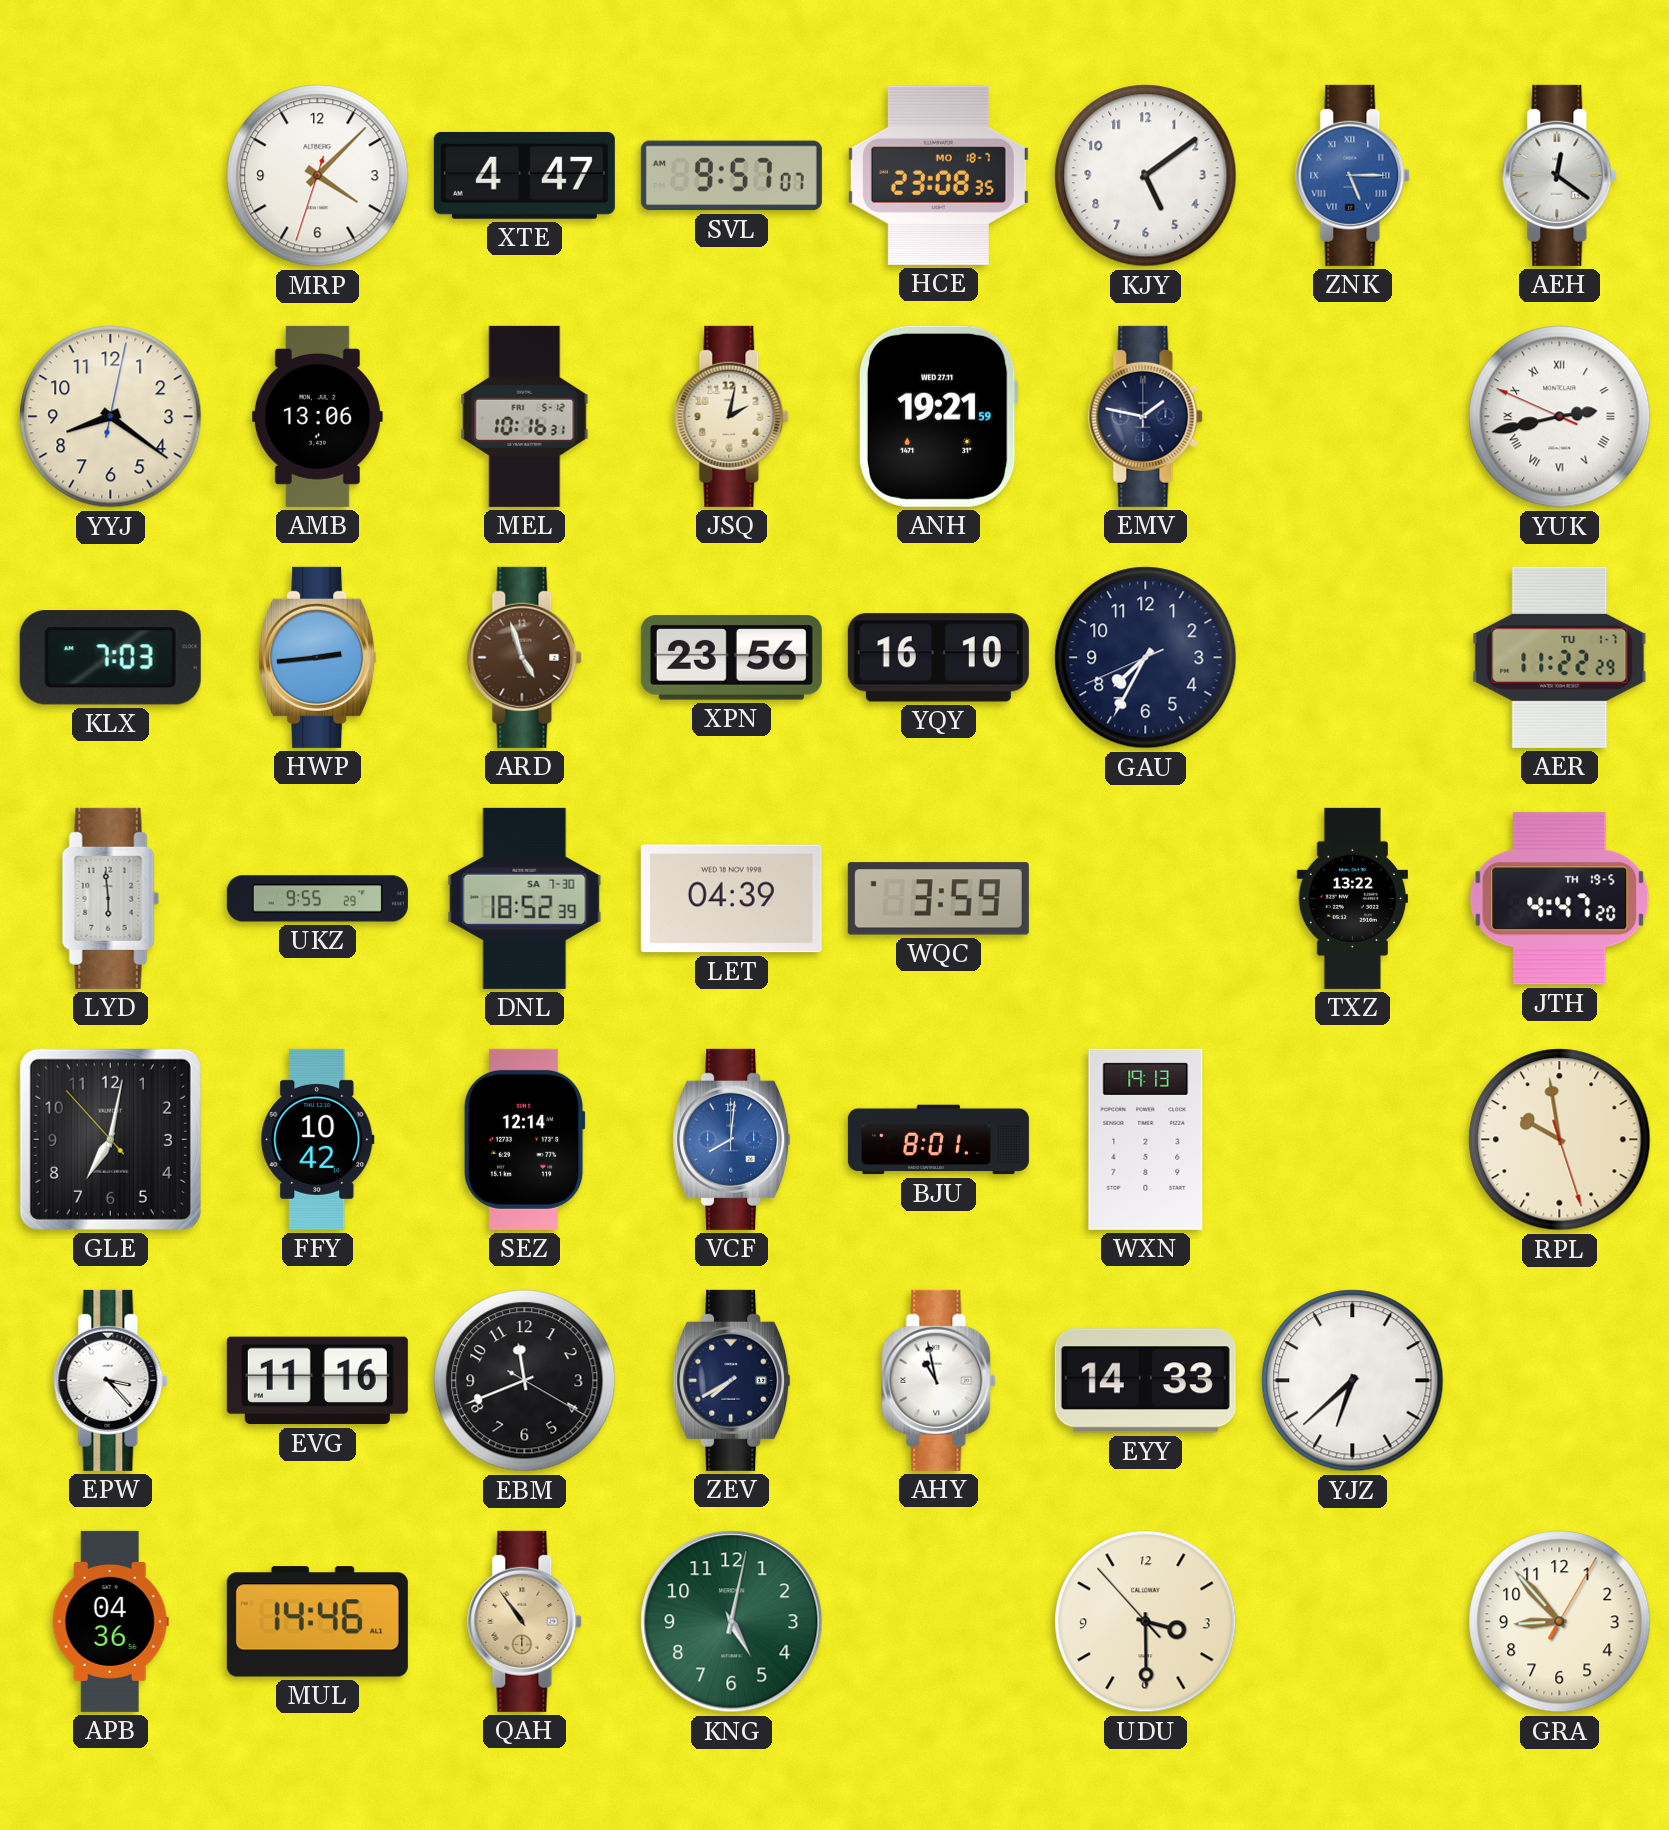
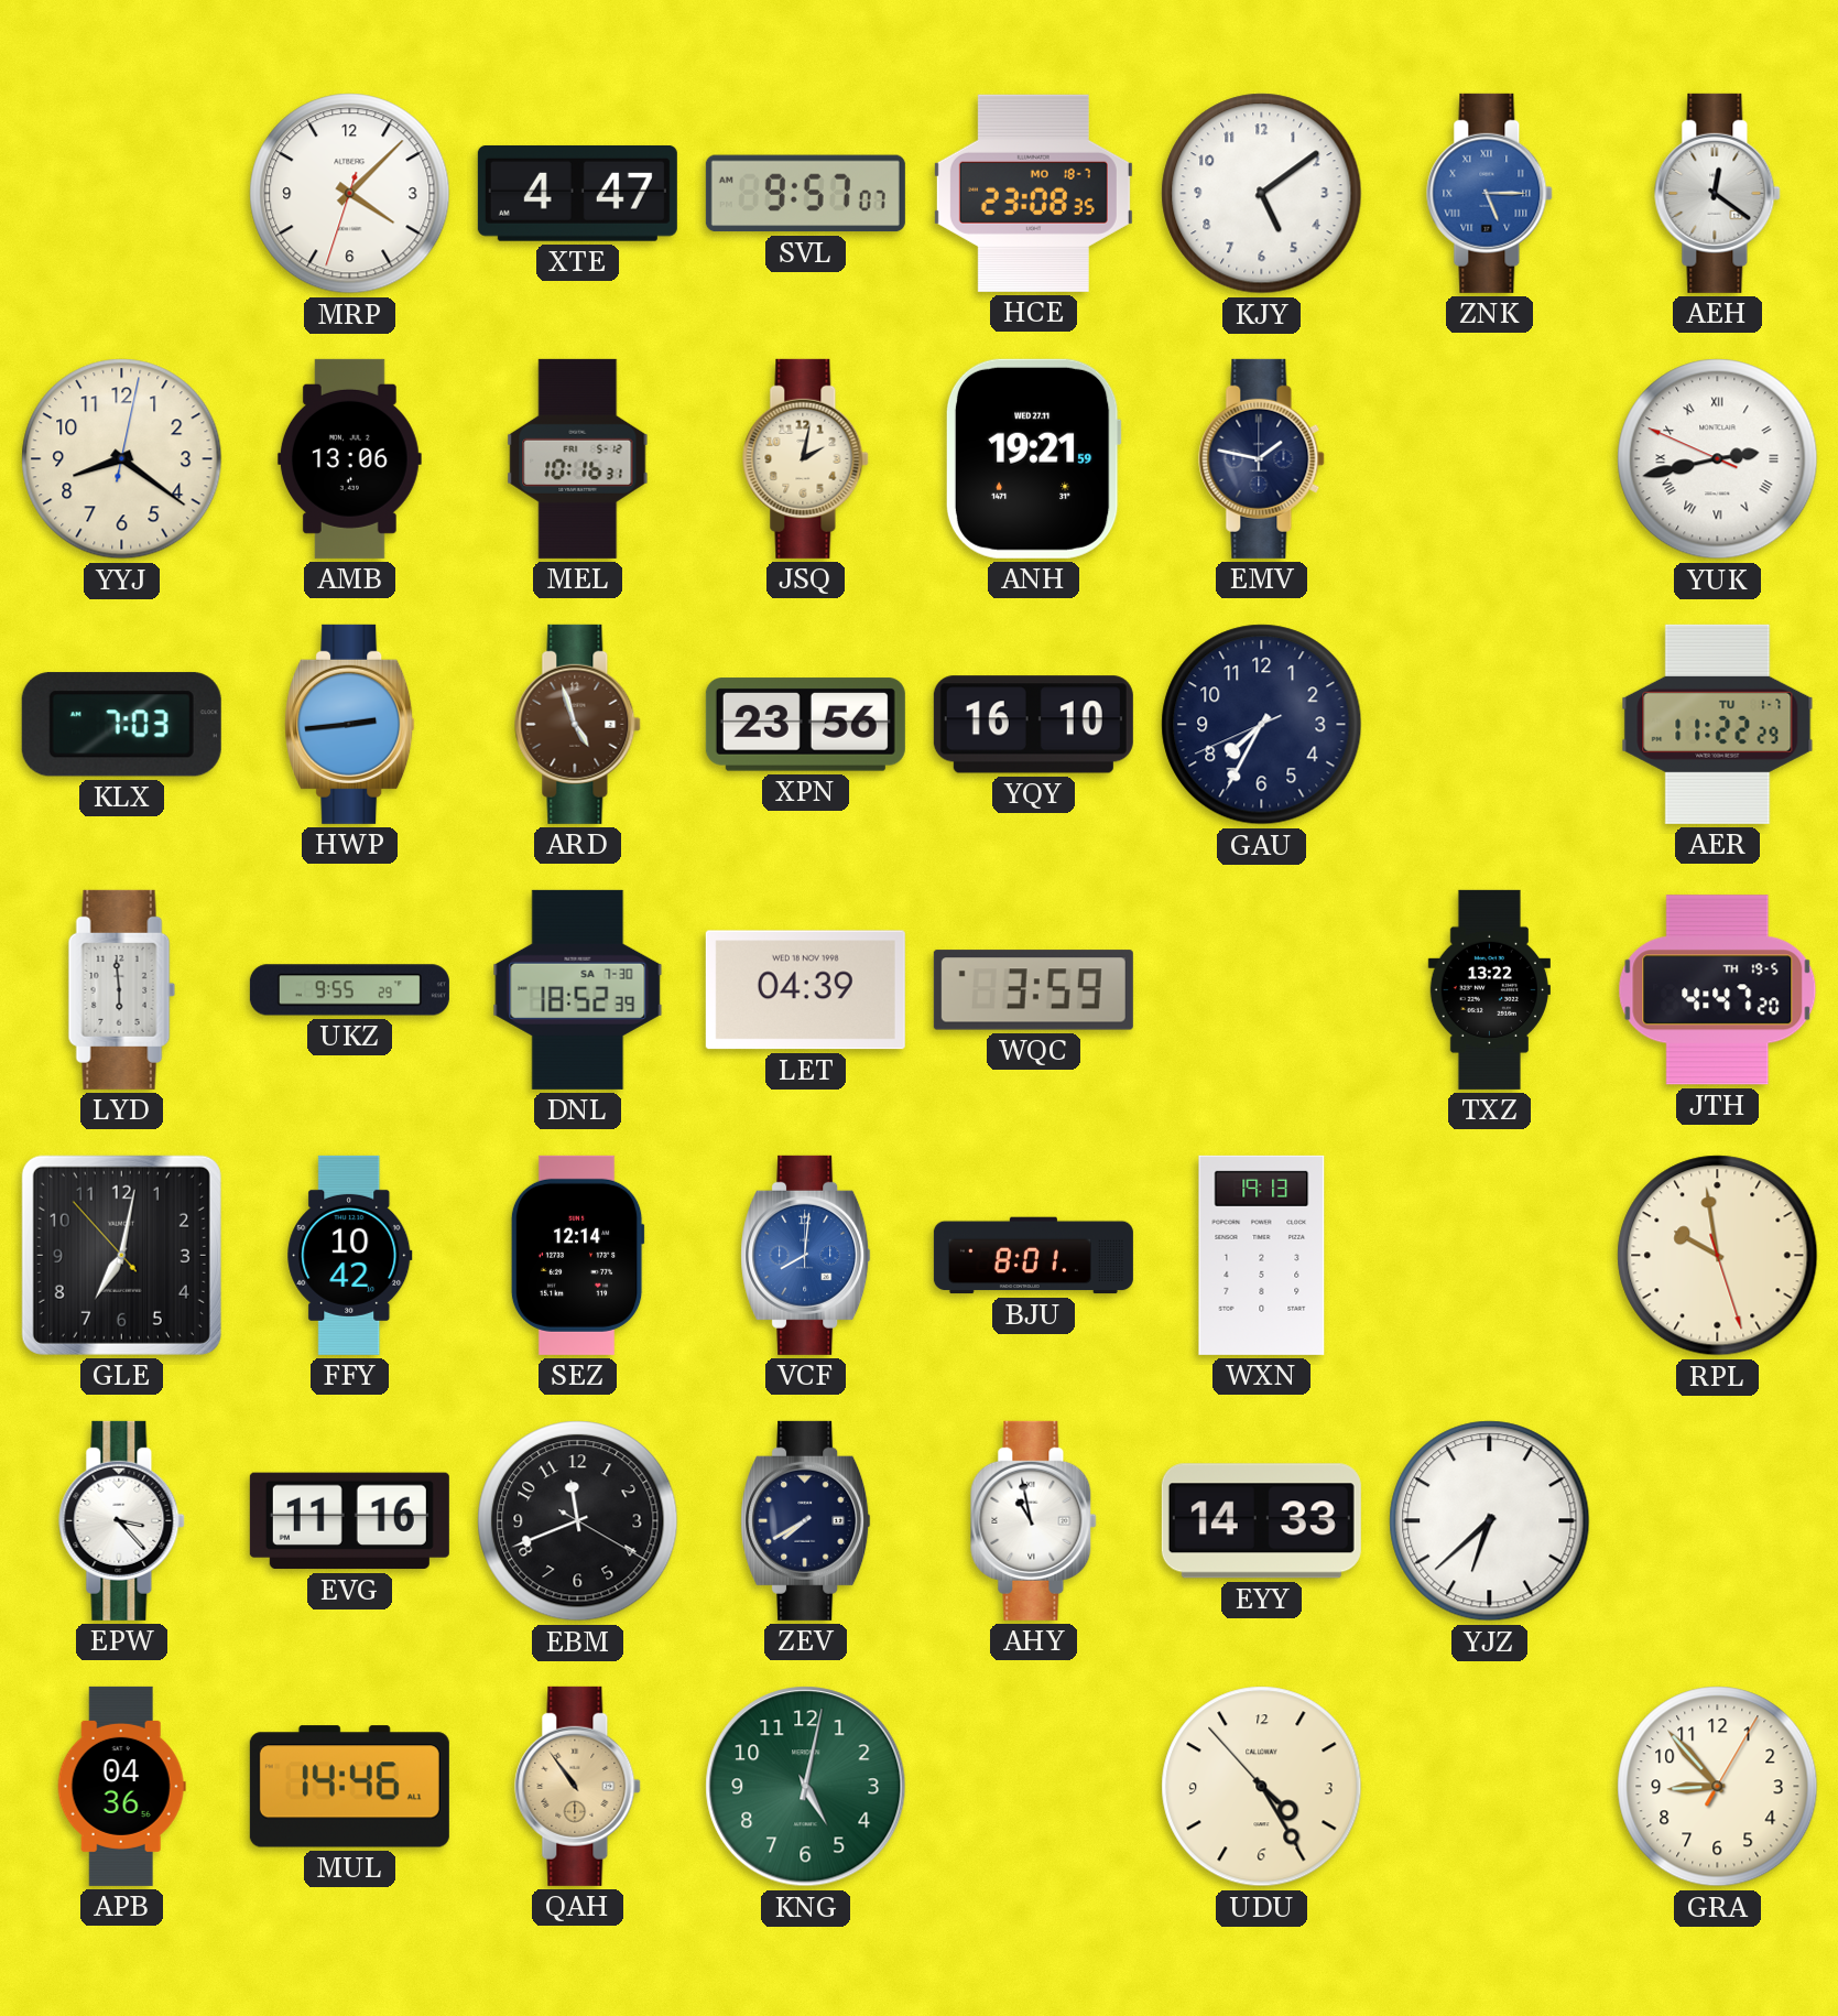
UDU: 3:29 -> 4:24
